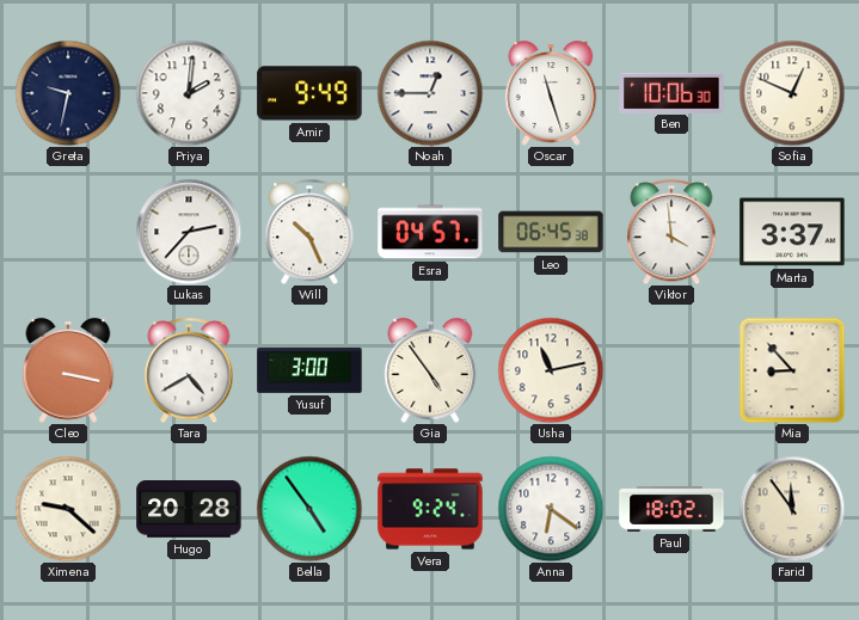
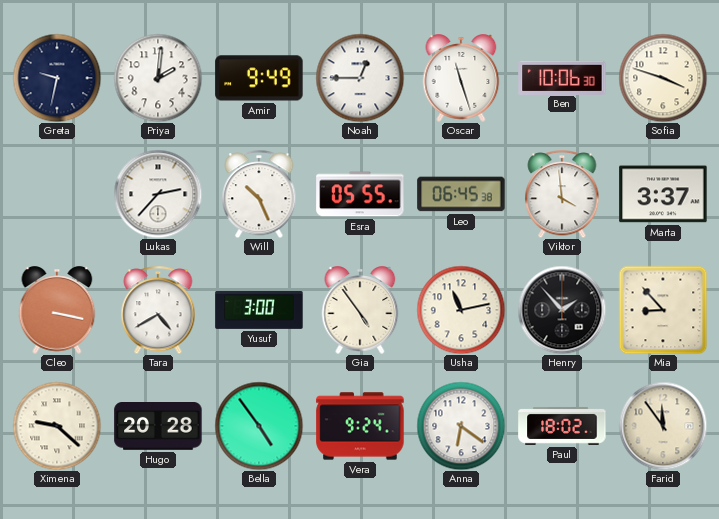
Sofia: 12:49 -> 3:48
Esra: 04:57 -> 05:55
Henry: none -> 1:53
